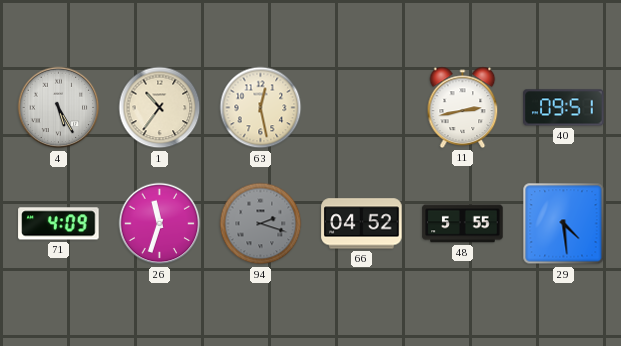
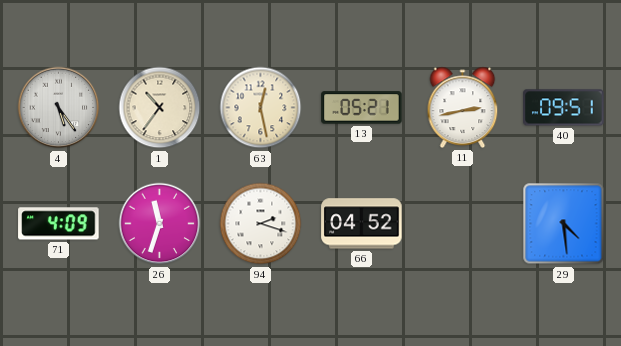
4: 5:25 -> 5:24
13: none -> 05:21
94 dial: grey -> white
48: 5:55 -> none
